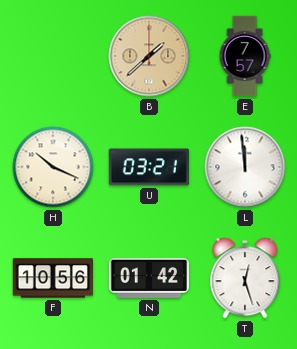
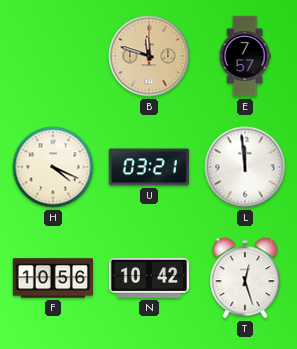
B: 1:38 -> 11:48
H: 10:19 -> 4:19
N: 01:42 -> 10:42
